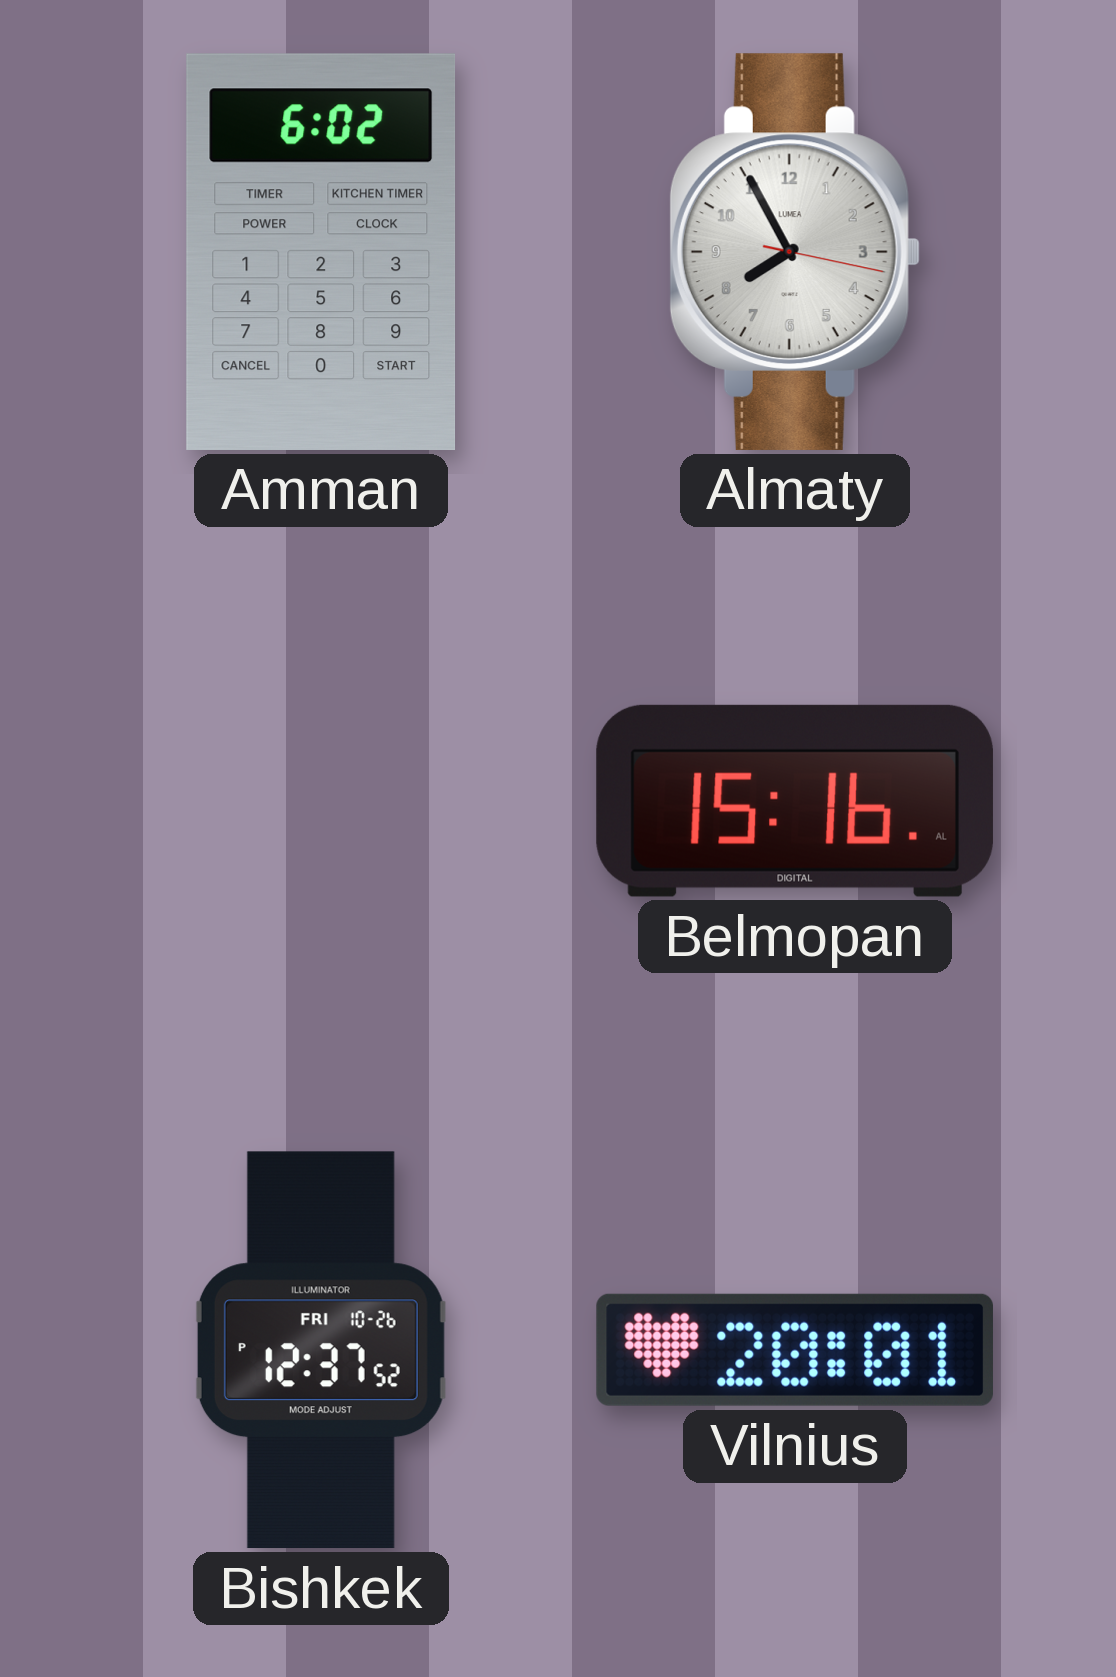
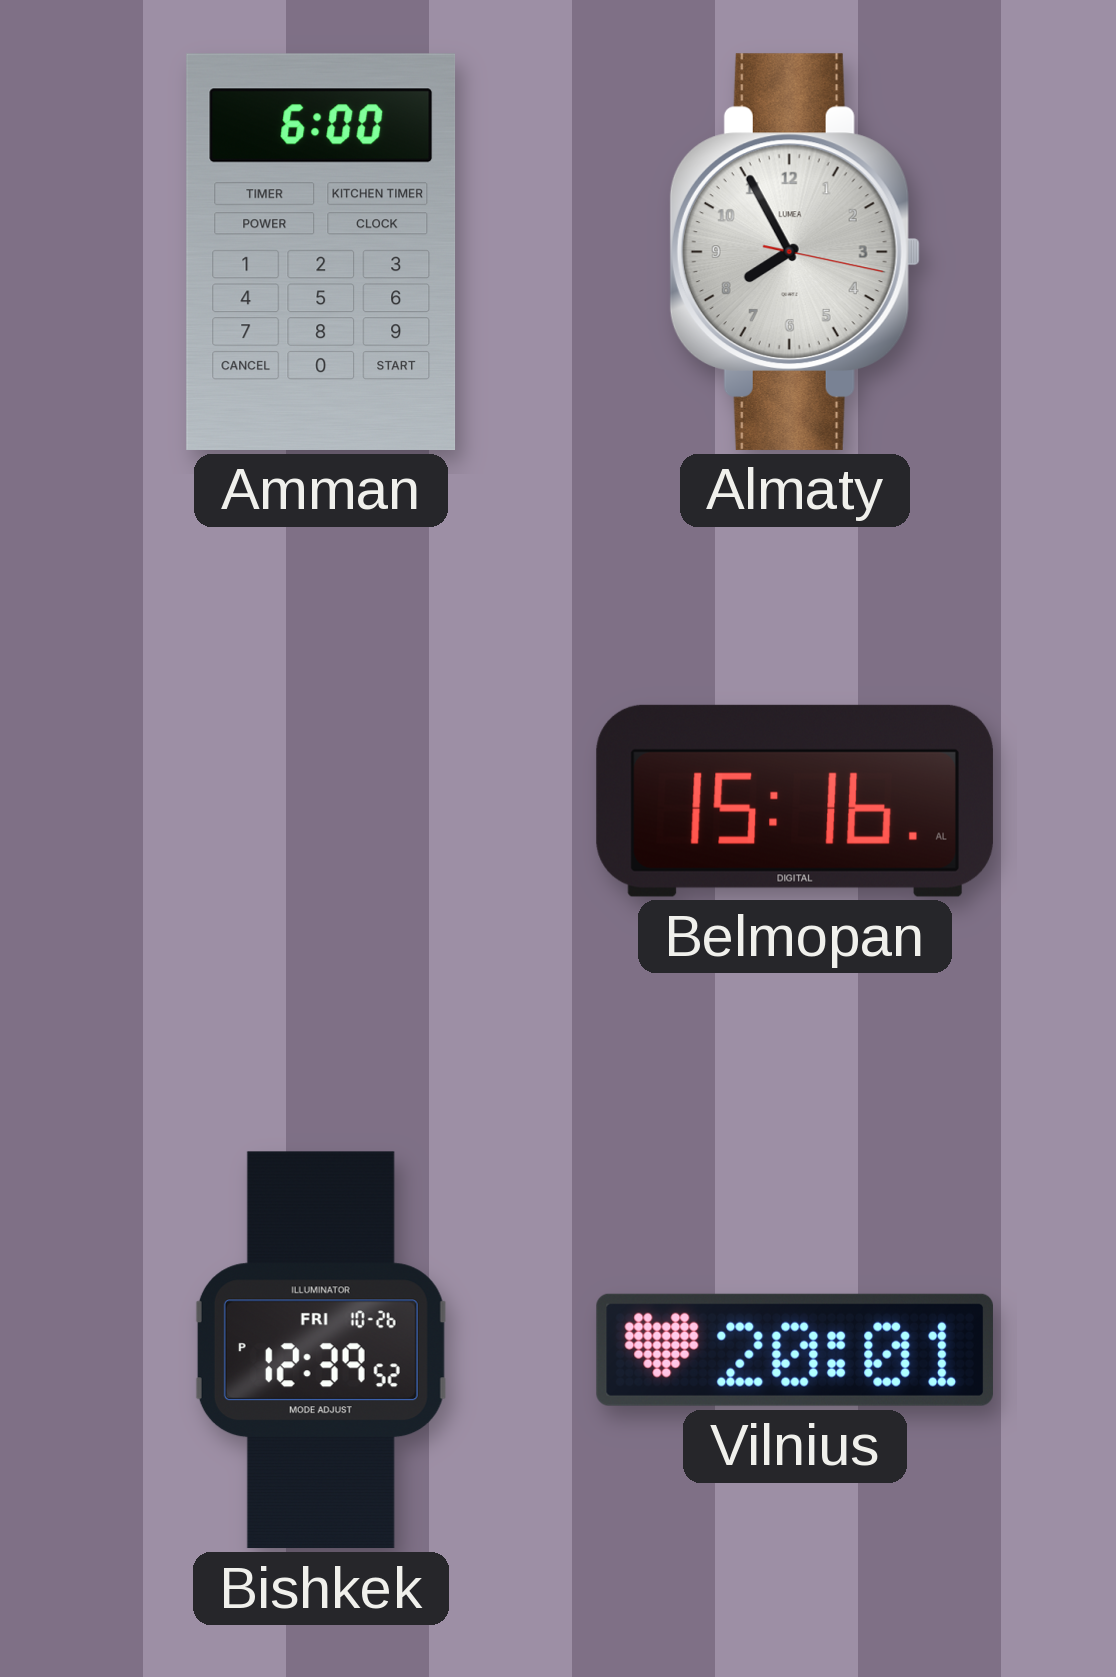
Amman: 6:02 -> 6:00
Bishkek: 12:37 -> 12:39
